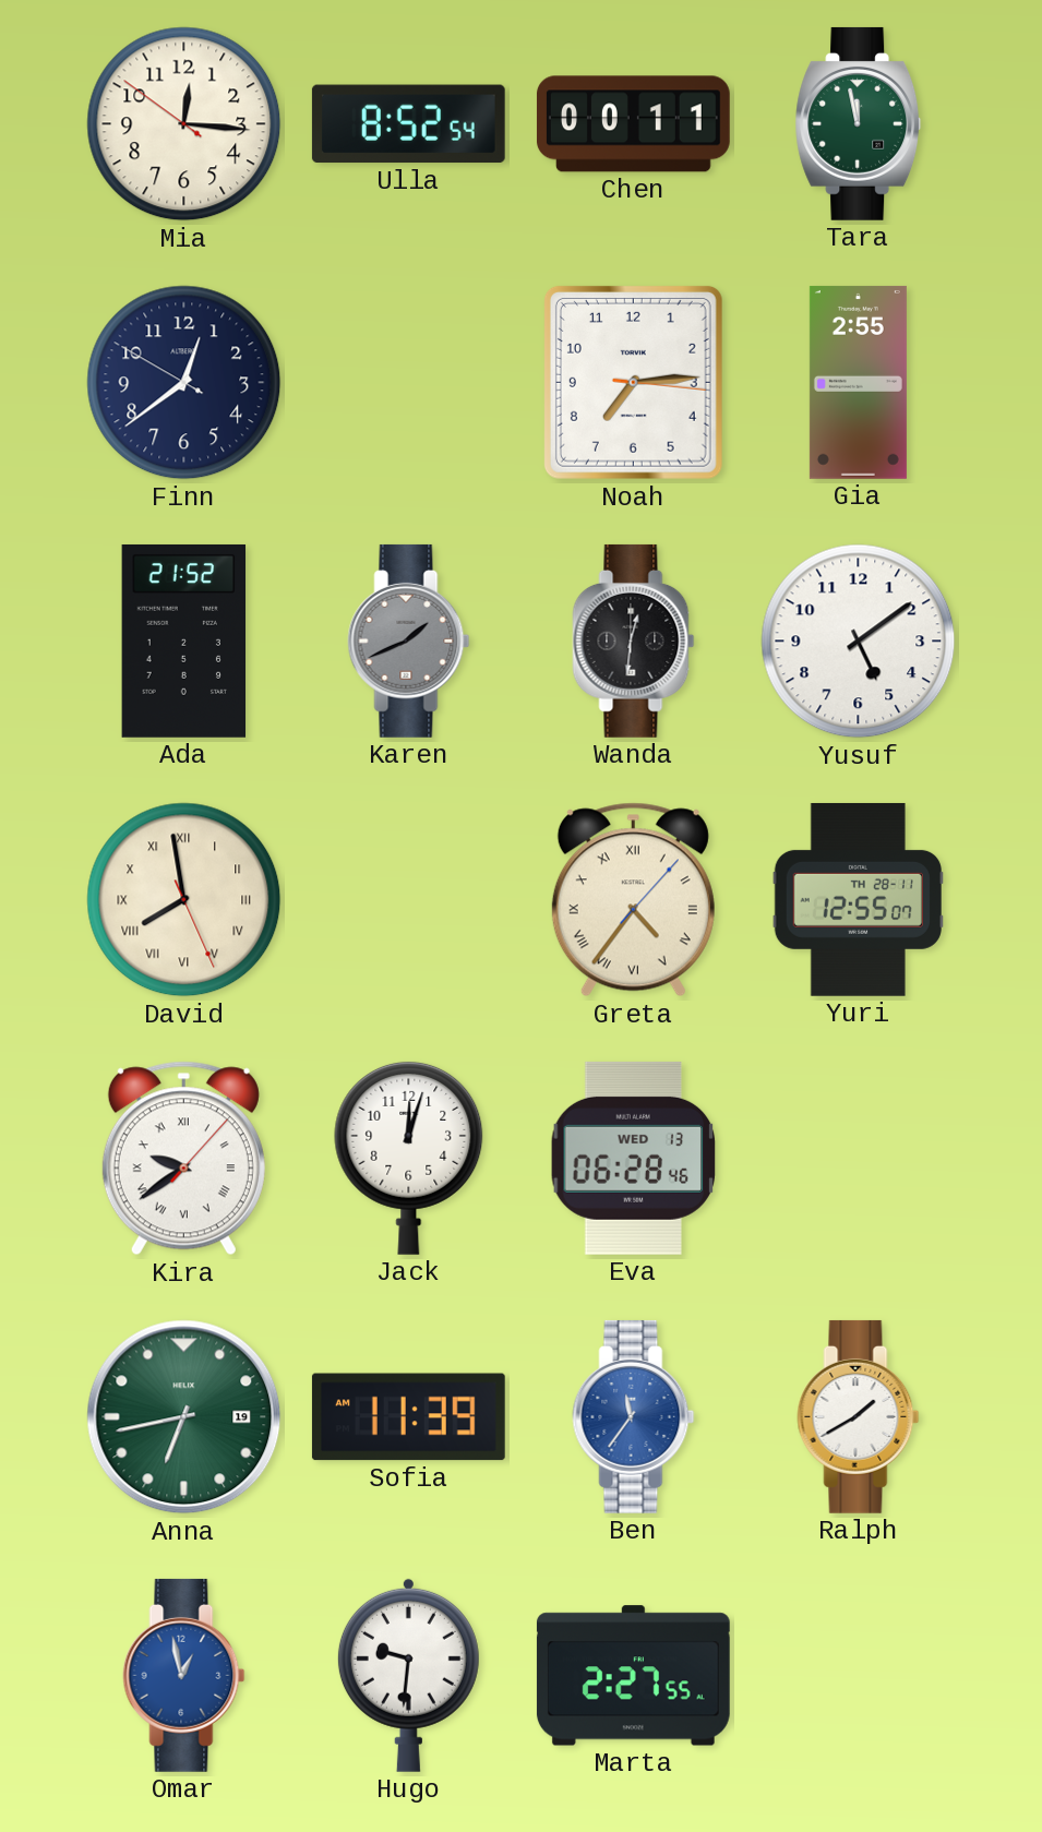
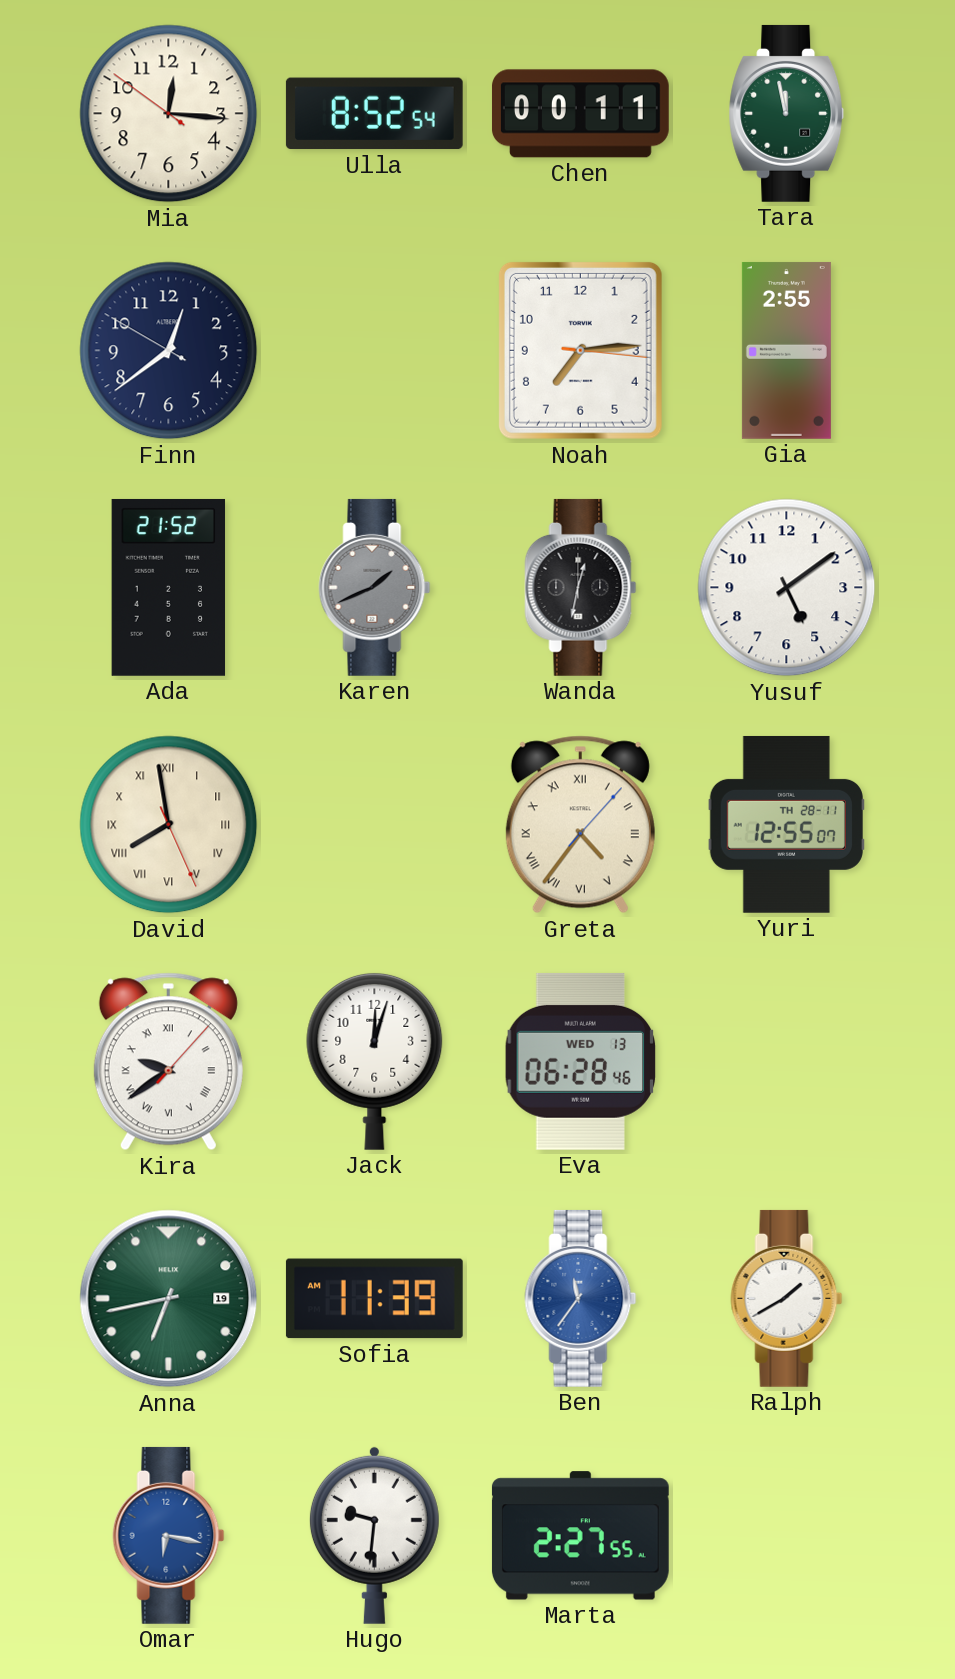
Wanda: 12:31 -> 12:32
Omar: 12:58 -> 6:17
